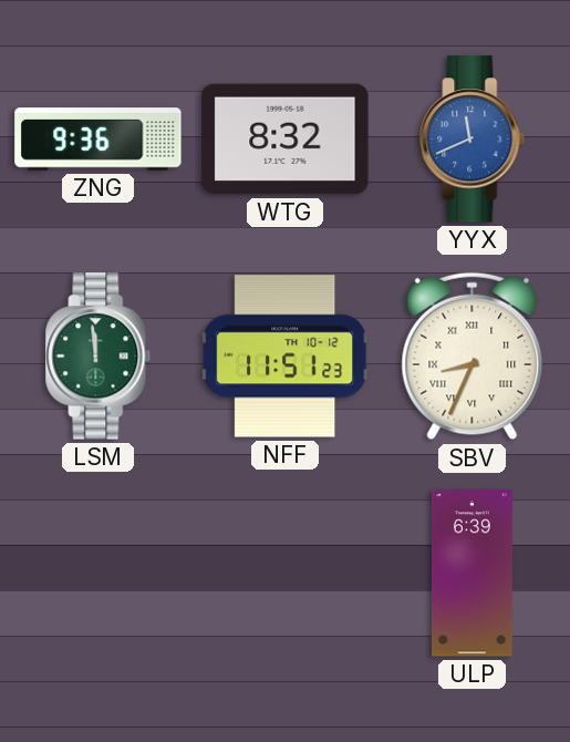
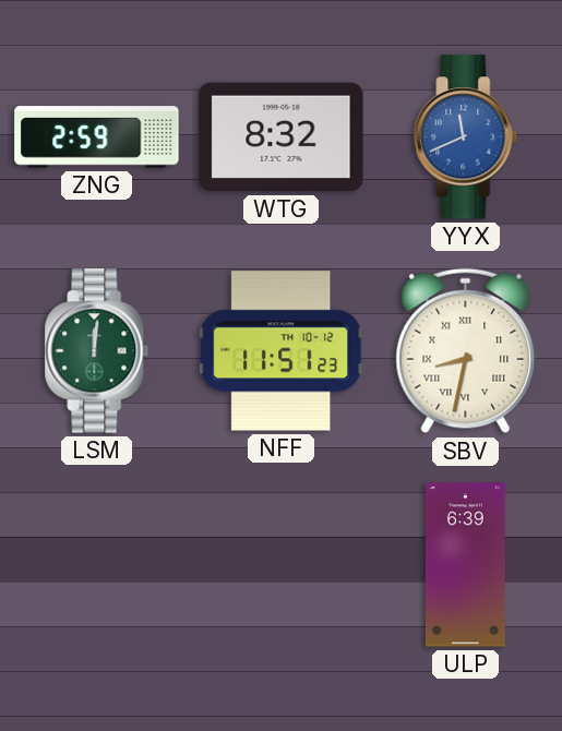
ZNG: 9:36 -> 2:59
LSM: 11:59 -> 12:01
SBV: 8:34 -> 8:32
